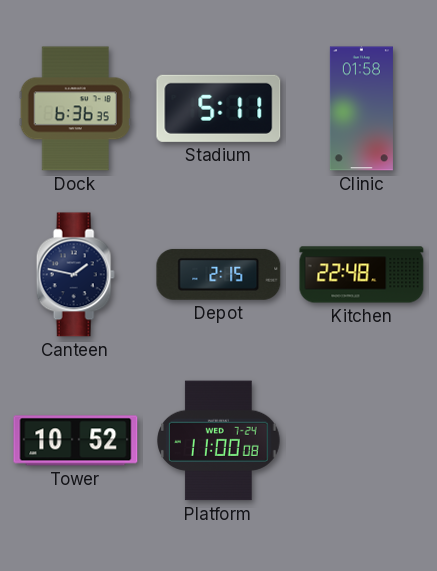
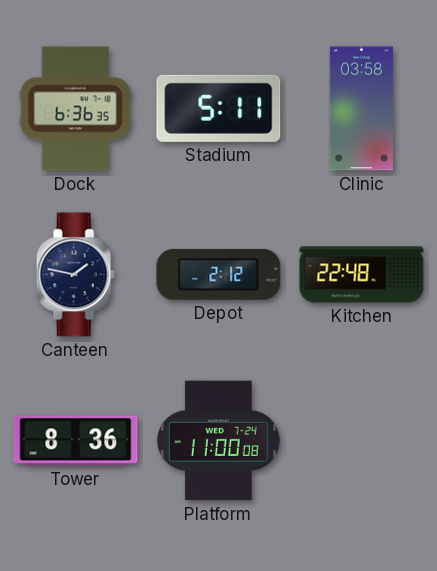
Clinic: 01:58 -> 03:58
Depot: 2:15 -> 2:12
Tower: 10:52 -> 8:36
